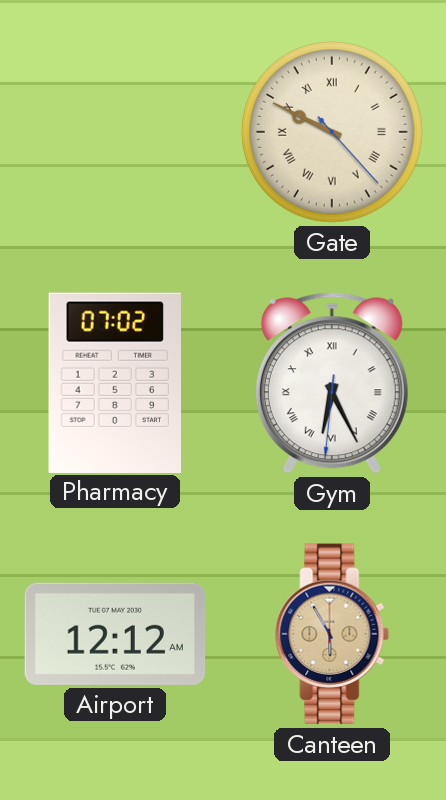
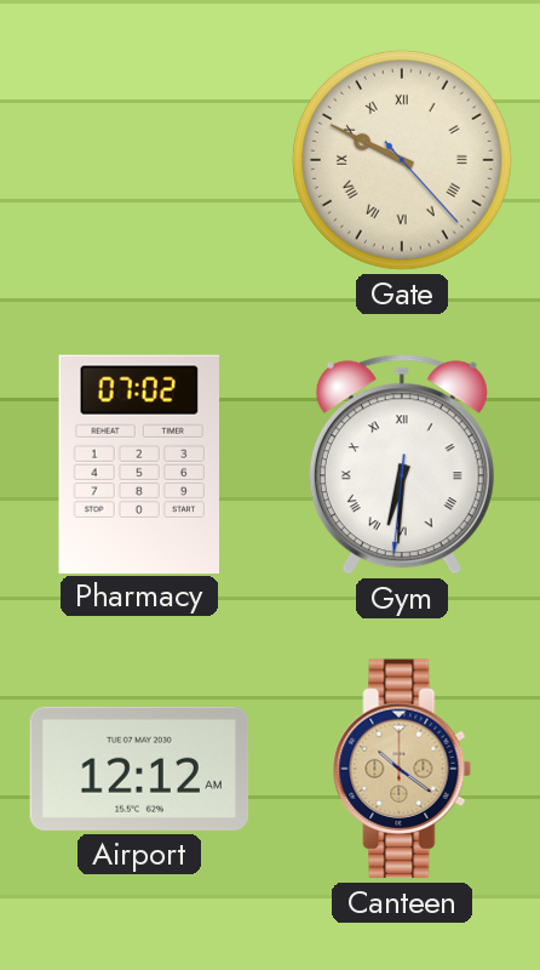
Gym: 6:25 -> 6:30
Canteen: 5:55 -> 10:21
